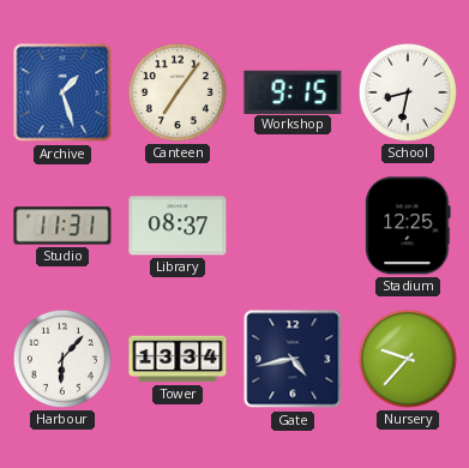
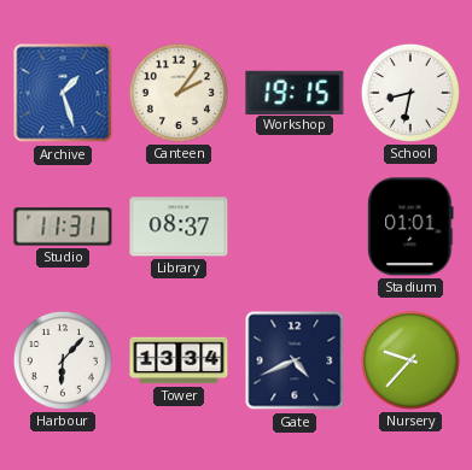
Canteen: 7:06 -> 2:06
Workshop: 9:15 -> 19:15
Stadium: 12:25 -> 01:01
Gate: 4:43 -> 4:41
